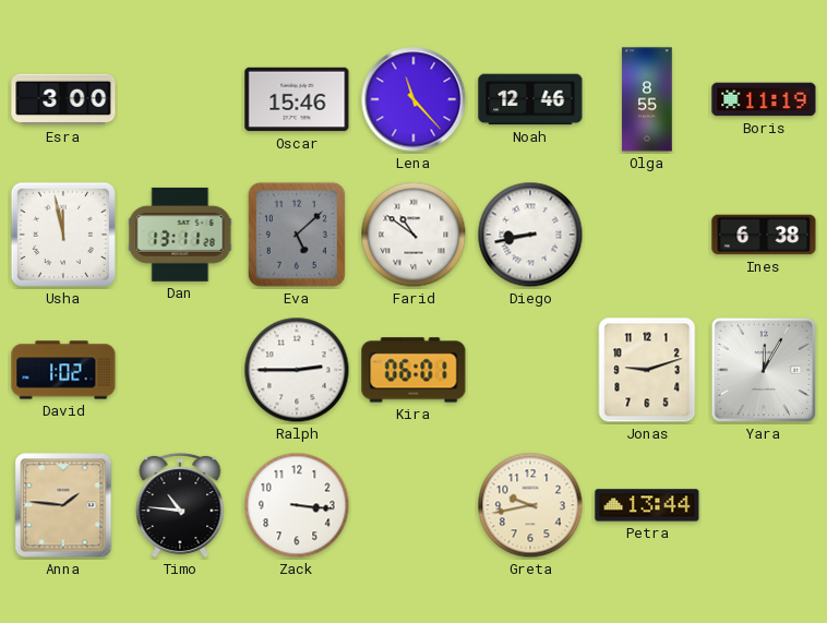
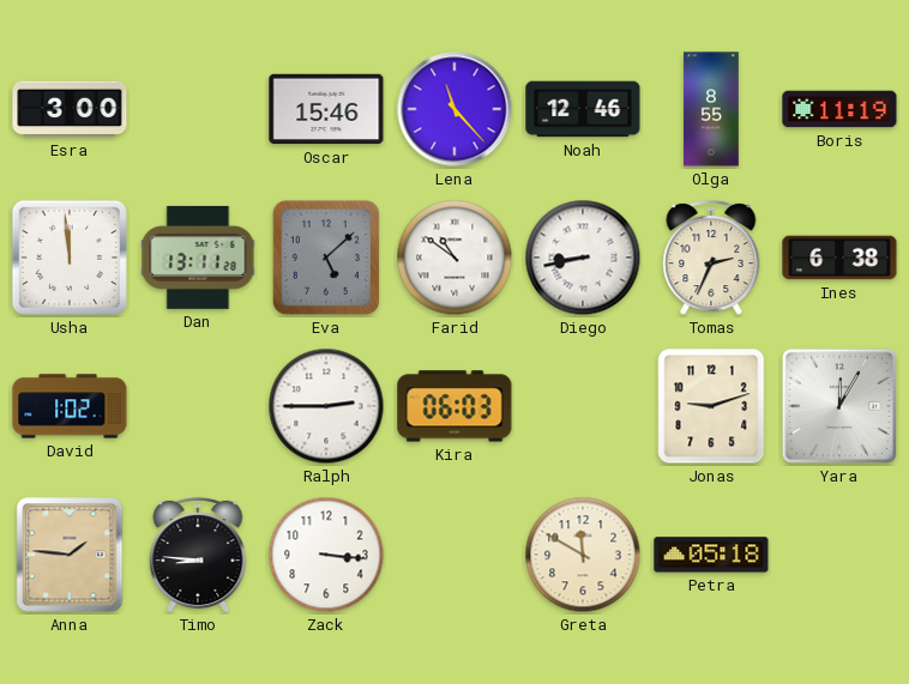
Usha: 11:58 -> 11:59
Tomas: none -> 2:34
Kira: 06:01 -> 06:03
Timo: 10:46 -> 8:46
Greta: 9:43 -> 11:50
Petra: 13:44 -> 05:18
